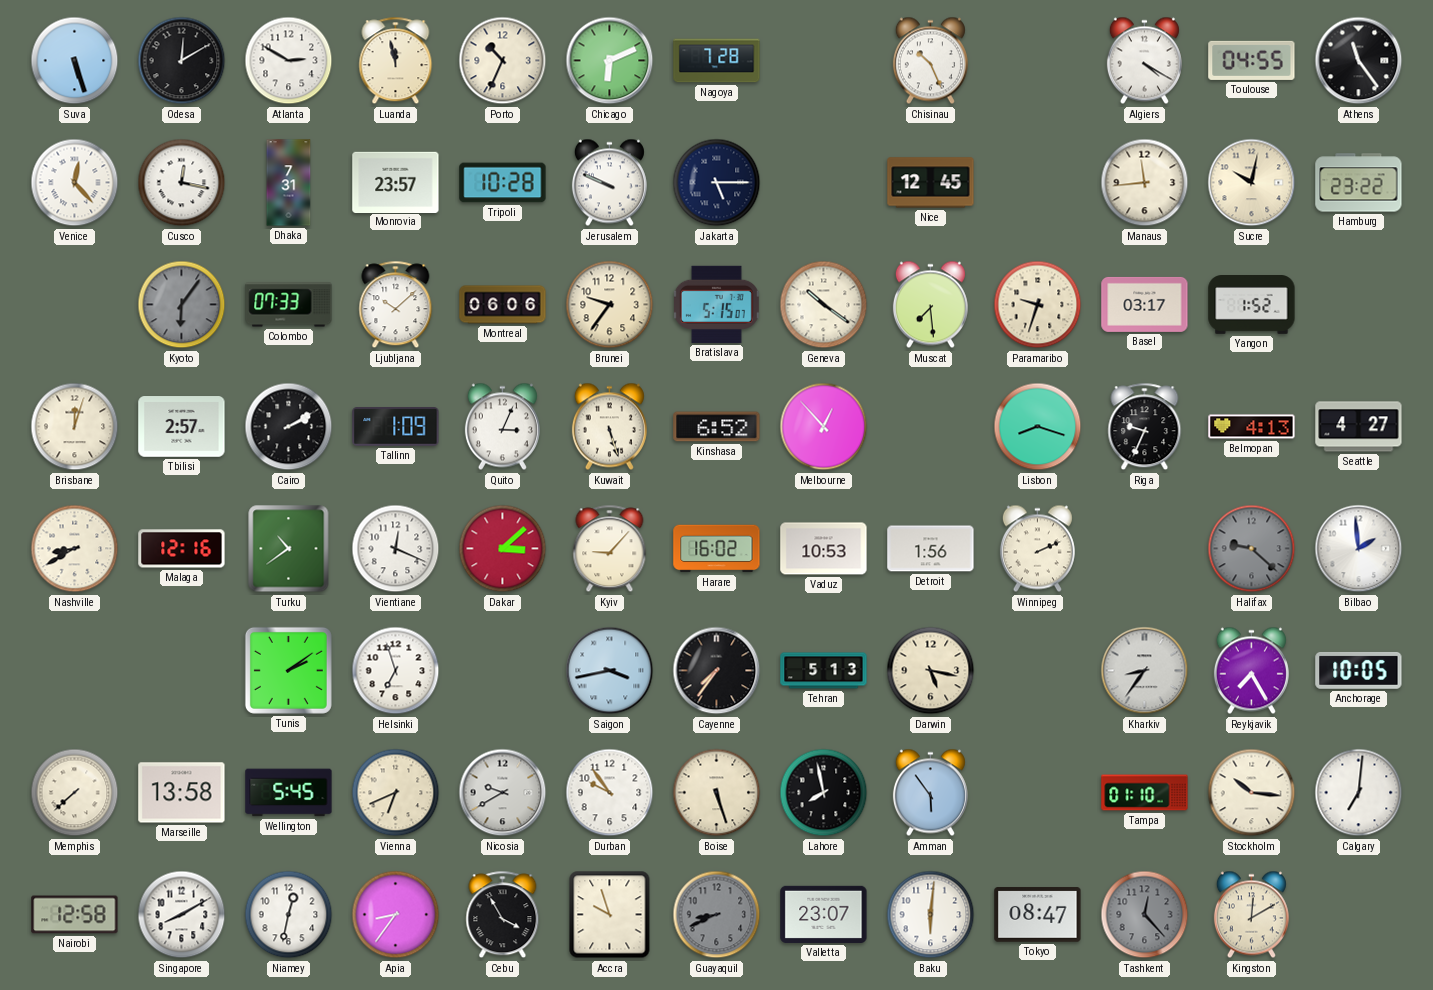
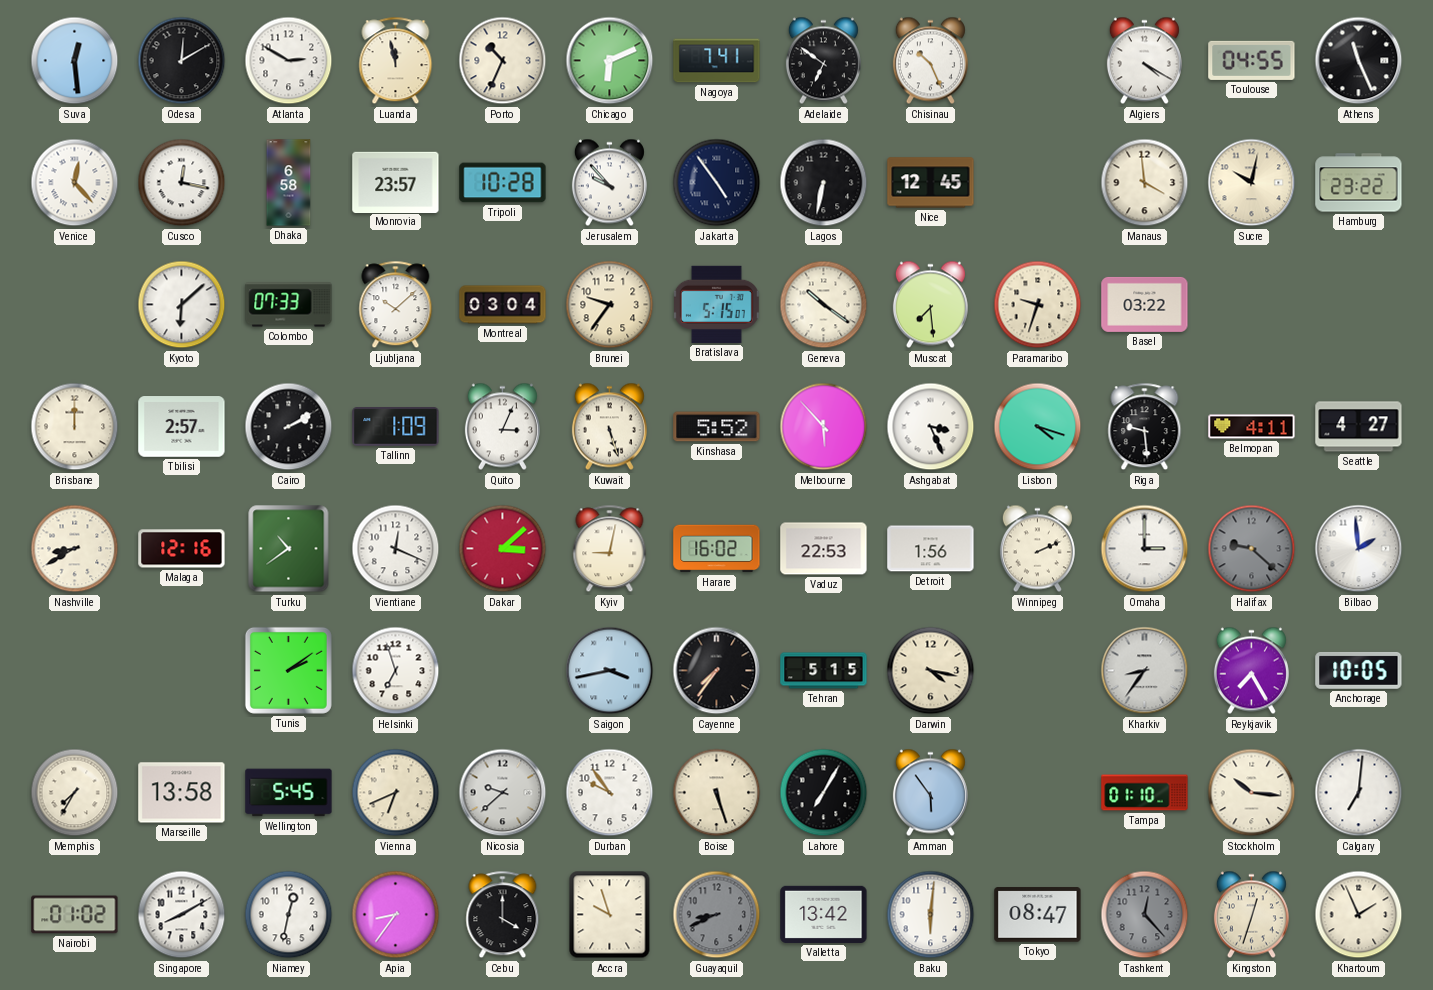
Suva: 5:27 -> 12:29
Nagoya: 7:28 -> 7:41
Adelaide: none -> 6:51
Athens: 11:24 -> 11:26
Dhaka: 7:31 -> 6:58
Jerusalem: 9:49 -> 9:53
Jakarta: 5:15 -> 4:54
Lagos: none -> 6:32
Manaus: 11:44 -> 3:59
Kyoto: 6:06 -> 6:08
Kyoto dial: grey -> white
Montreal: 06:06 -> 03:04
Basel: 03:17 -> 03:22
Yangon: 1:52 -> none
Brisbane: 12:03 -> 12:00
Kinshasa: 6:52 -> 5:52
Melbourne: 12:53 -> 5:53
Ashgabat: none -> 3:26
Lisbon: 8:18 -> 4:18
Riga: 9:34 -> 9:29
Belmopan: 4:13 -> 4:11
Kyiv: 9:07 -> 9:02
Vaduz: 10:53 -> 22:53
Omaha: none -> 3:00
Tehran: 5:13 -> 5:15
Darwin: 5:17 -> 4:17
Memphis: 7:38 -> 7:35
Nicosia: 9:40 -> 9:38
Lahore: 7:58 -> 7:05
Nairobi: 12:58 -> 01:02
Cebu: 3:55 -> 4:00
Valletta: 23:07 -> 13:42
Kingston: 12:10 -> 12:33
Khartoum: none -> 1:56
